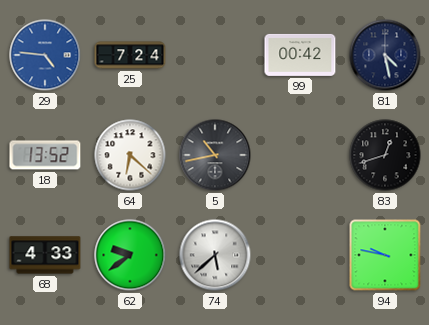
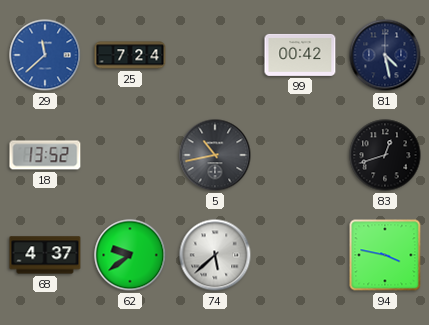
29: 4:46 -> 11:38
64: 6:22 -> none
68: 4:33 -> 4:37
94: 9:47 -> 3:47
